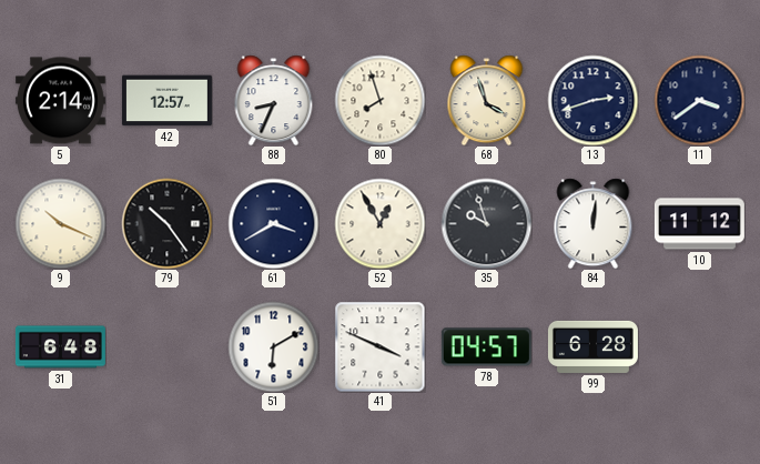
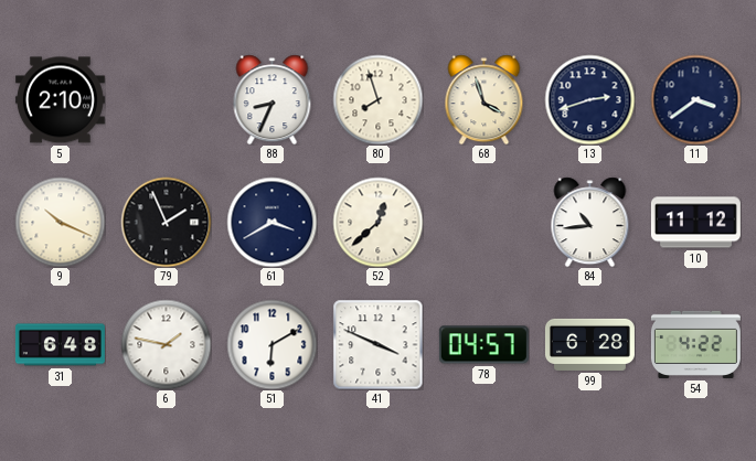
5: 2:14 -> 2:10
42: 12:57 -> none
79: 10:24 -> 1:56
52: 12:55 -> 12:38
35: 9:57 -> none
84: 12:01 -> 10:44
6: none -> 1:47
54: none -> 4:22
